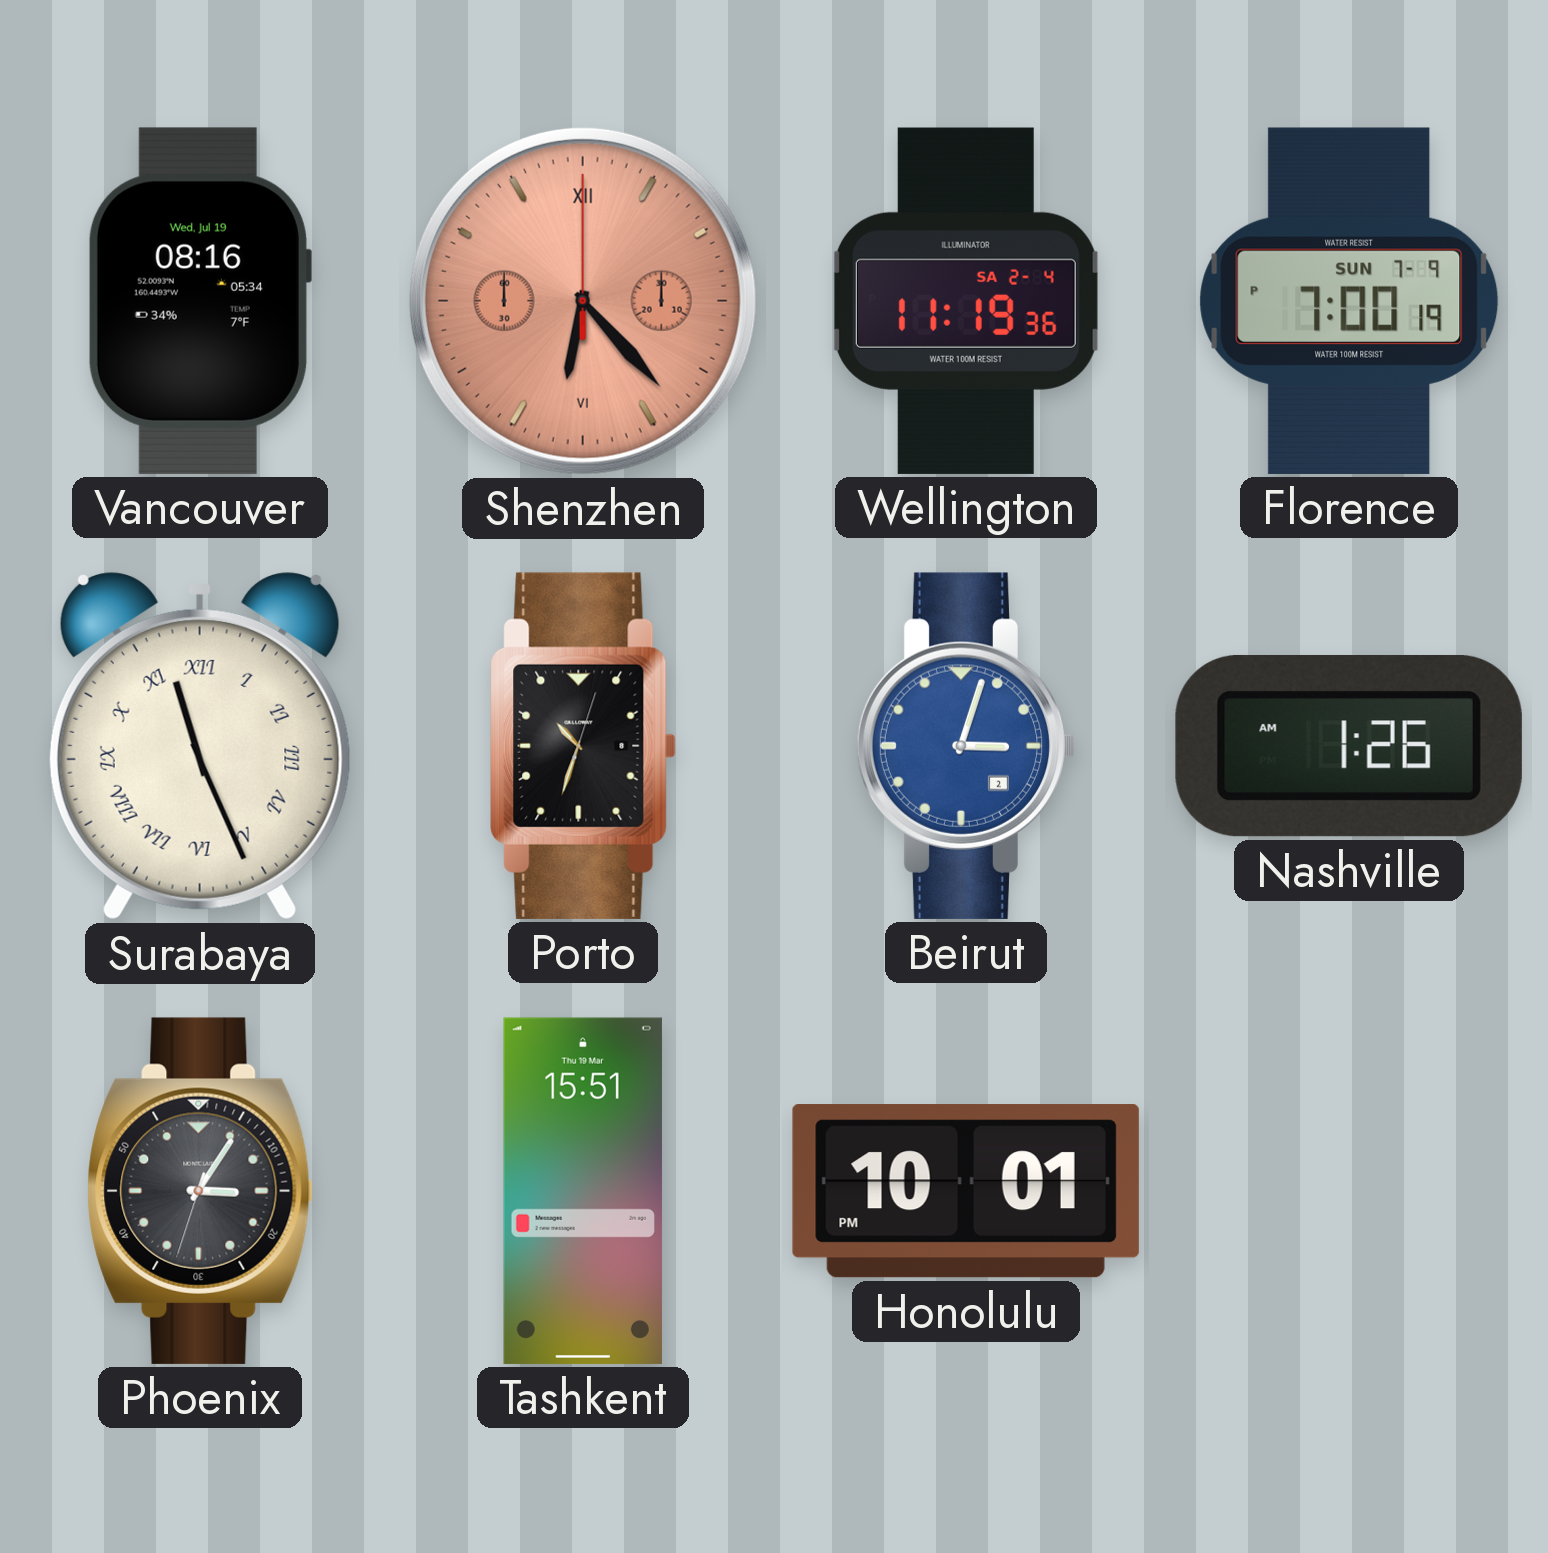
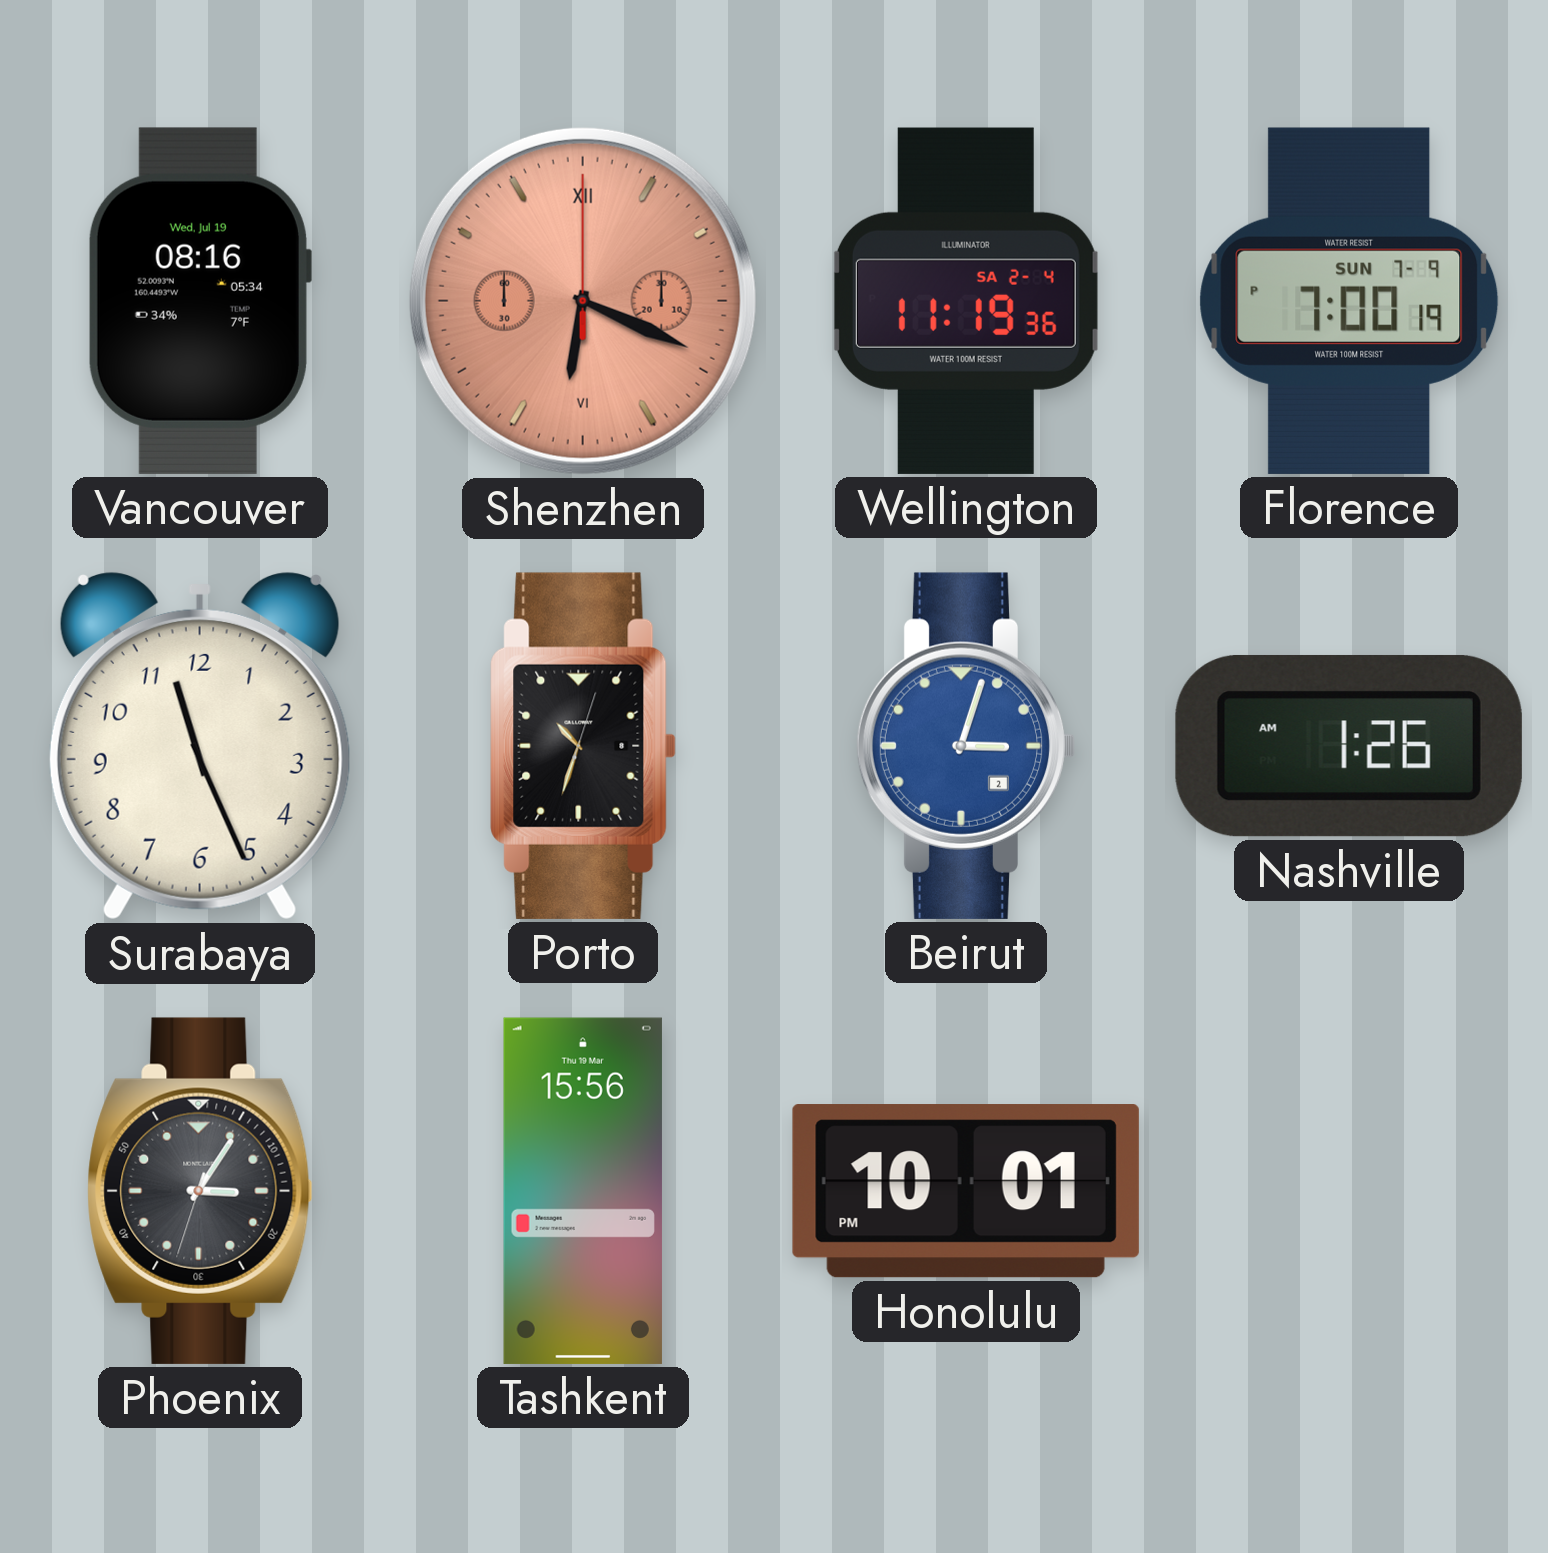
Shenzhen: 6:23 -> 6:19
Surabaya numerals: Roman -> Arabic
Tashkent: 15:51 -> 15:56
